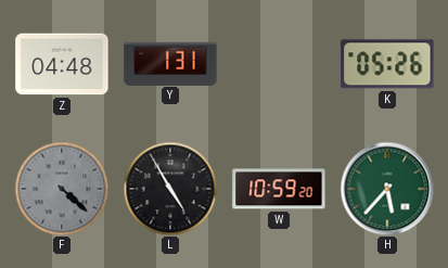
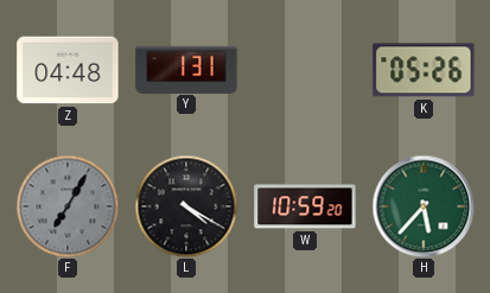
F: 4:22 -> 7:05
L: 4:55 -> 4:20
